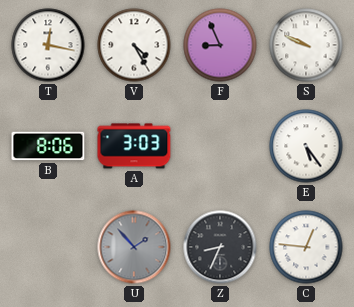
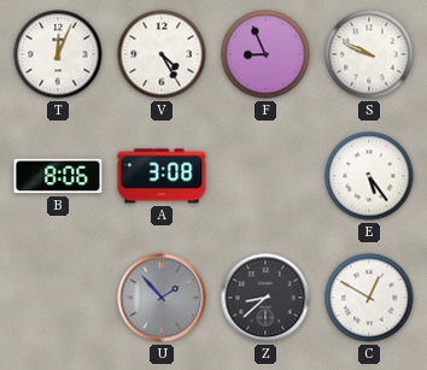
T: 12:17 -> 12:04
A: 3:03 -> 3:08
Z: 8:34 -> 8:38
C: 12:46 -> 12:50
